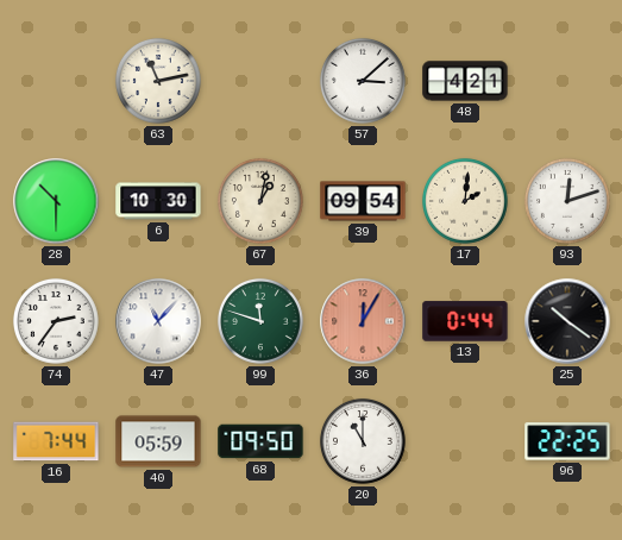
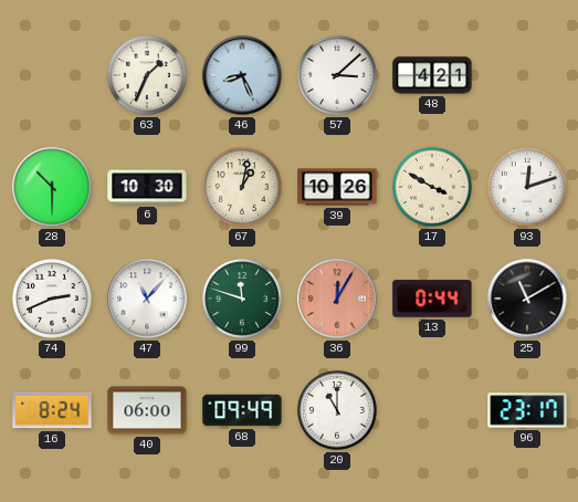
63: 11:13 -> 1:34
46: none -> 8:26
39: 09:54 -> 10:26
17: 2:01 -> 3:50
74: 2:36 -> 2:41
25: 10:21 -> 11:10
16: 7:44 -> 8:24
40: 05:59 -> 06:00
68: 09:50 -> 09:49
96: 22:25 -> 23:17
